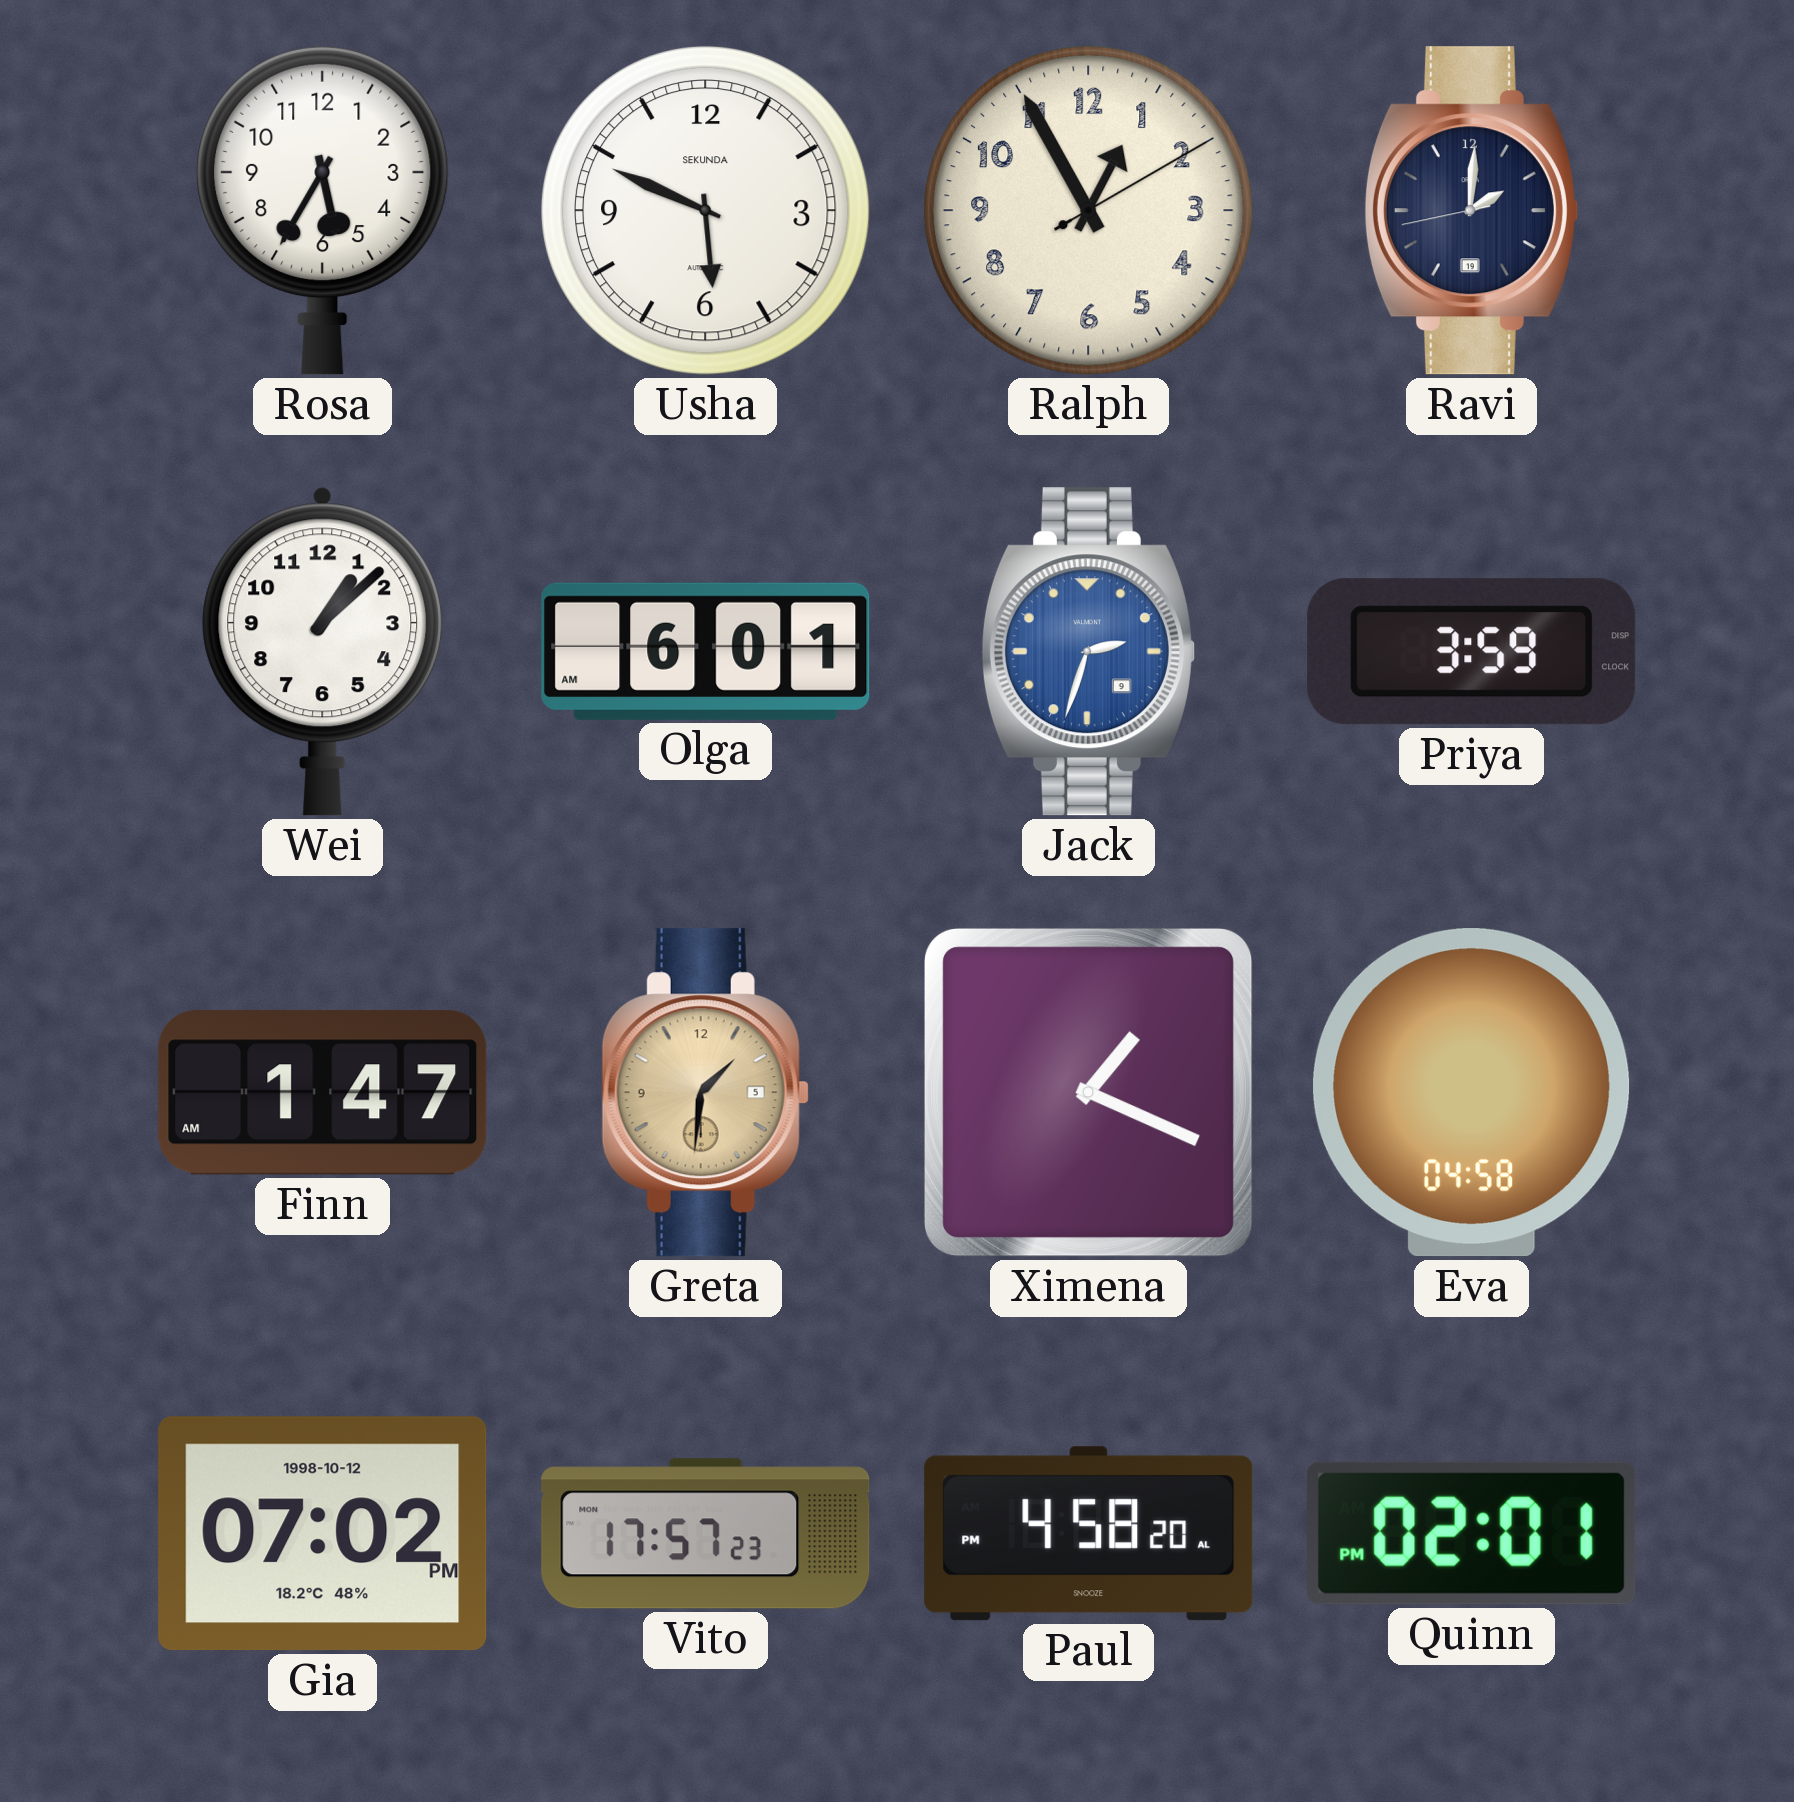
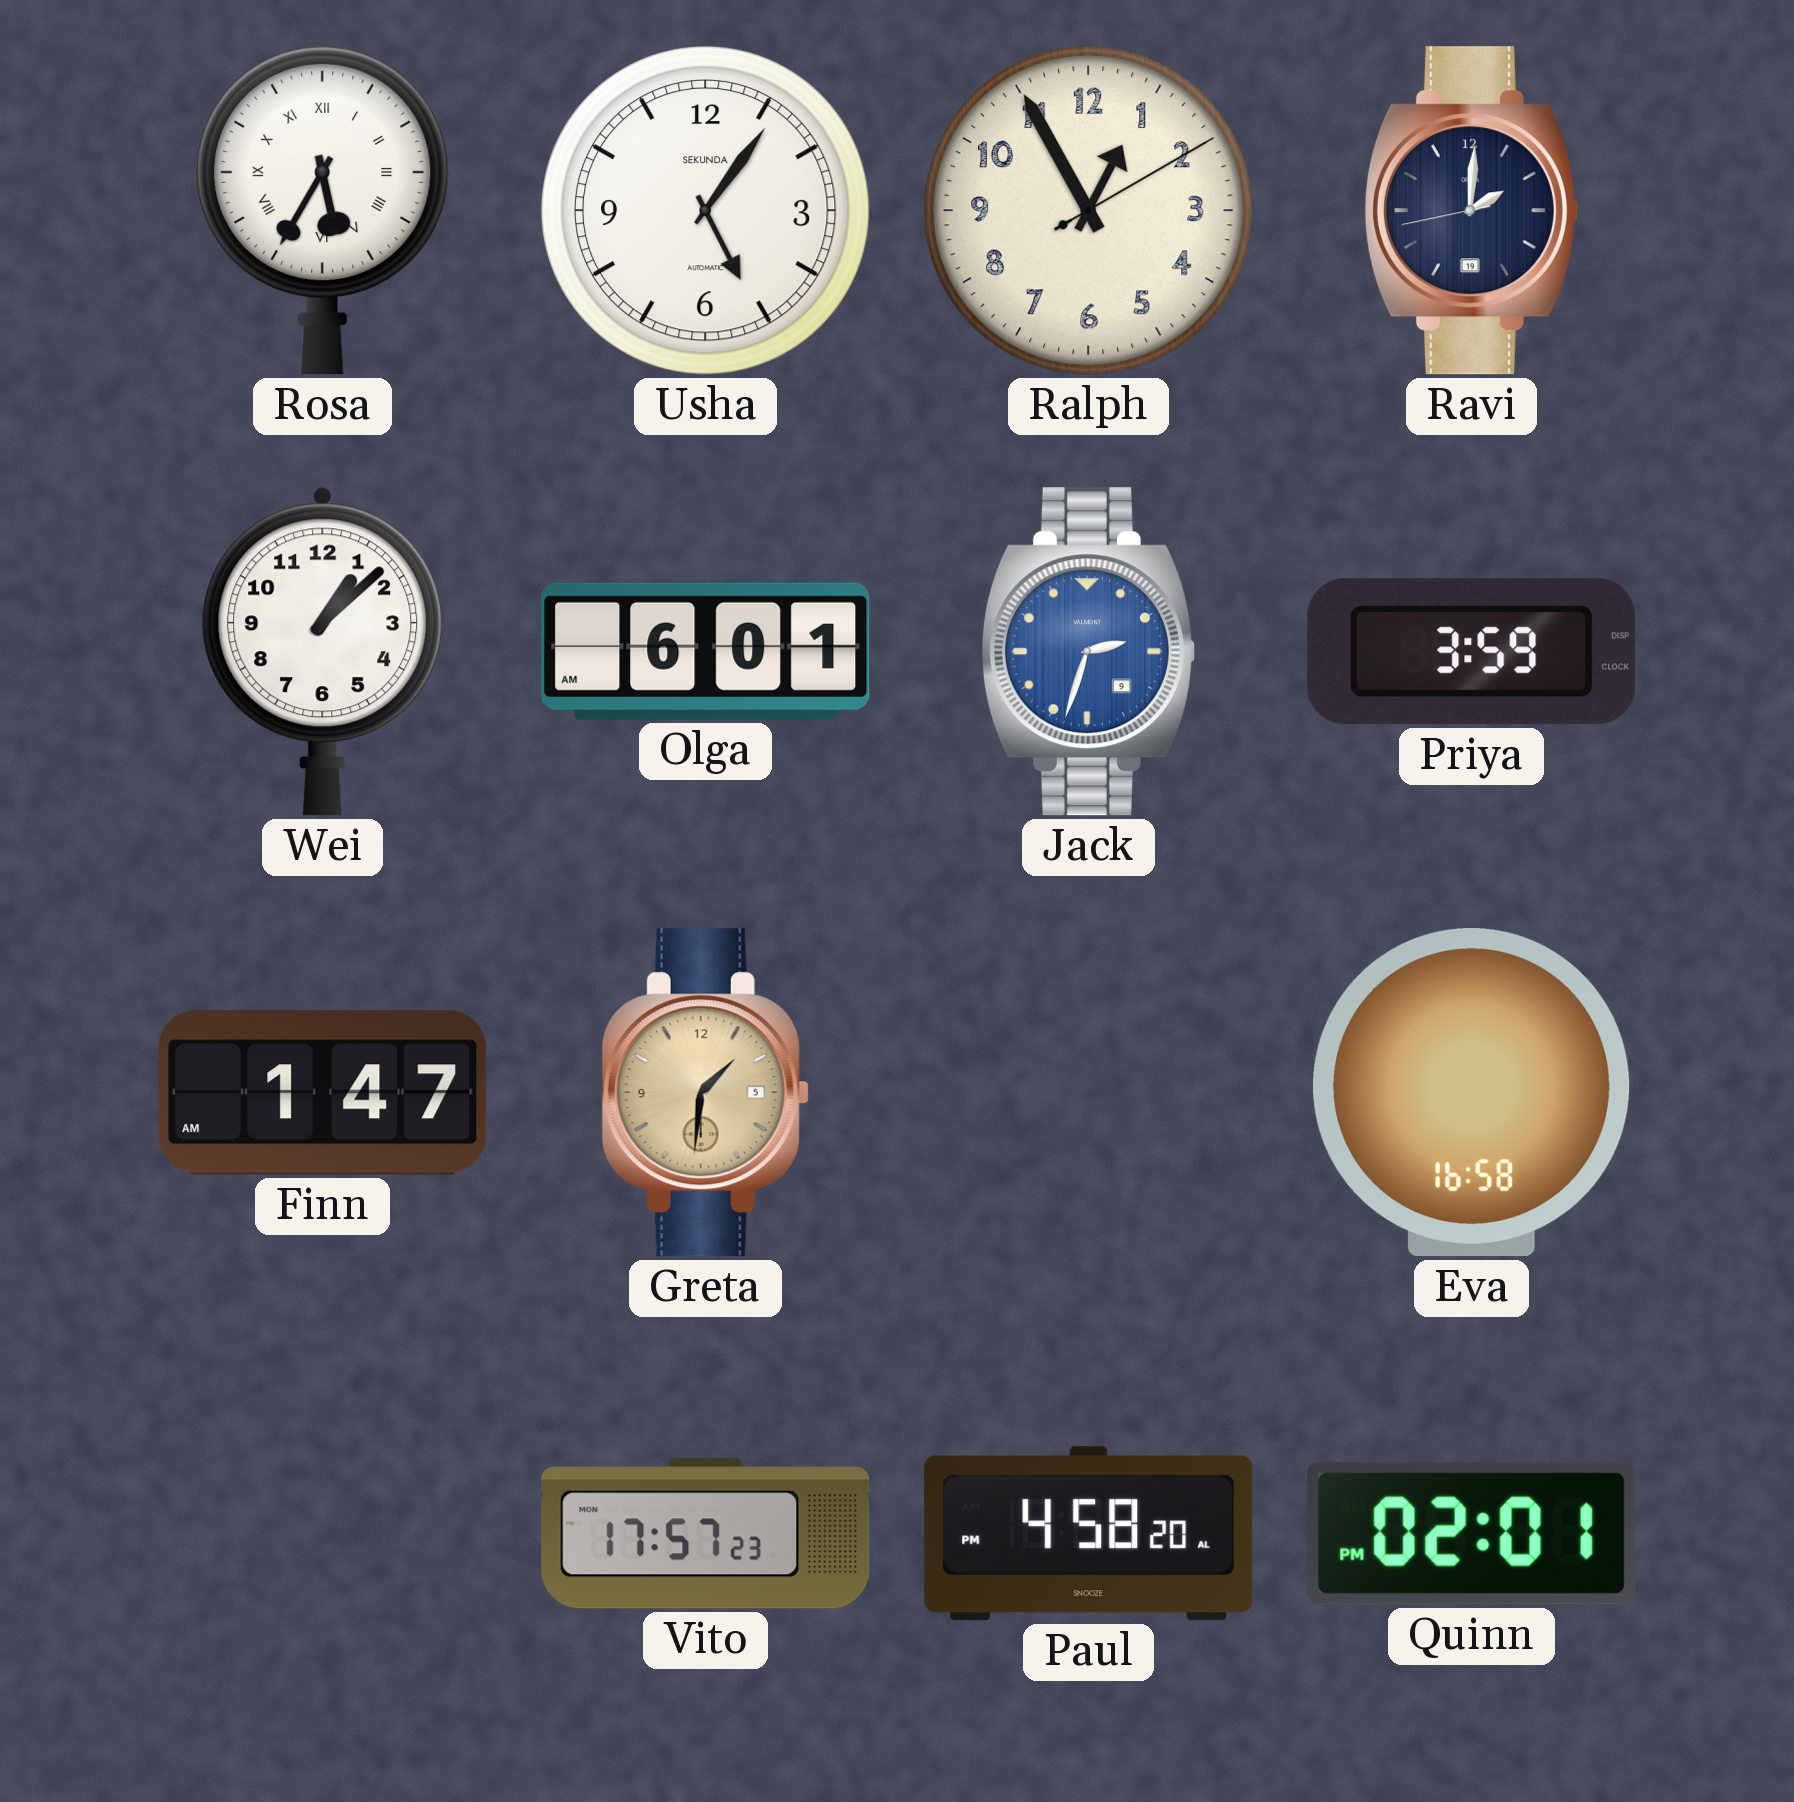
Rosa numerals: Arabic -> Roman
Usha: 5:49 -> 5:06
Ximena: 1:19 -> none
Eva: 04:58 -> 16:58
Gia: 07:02 -> none
